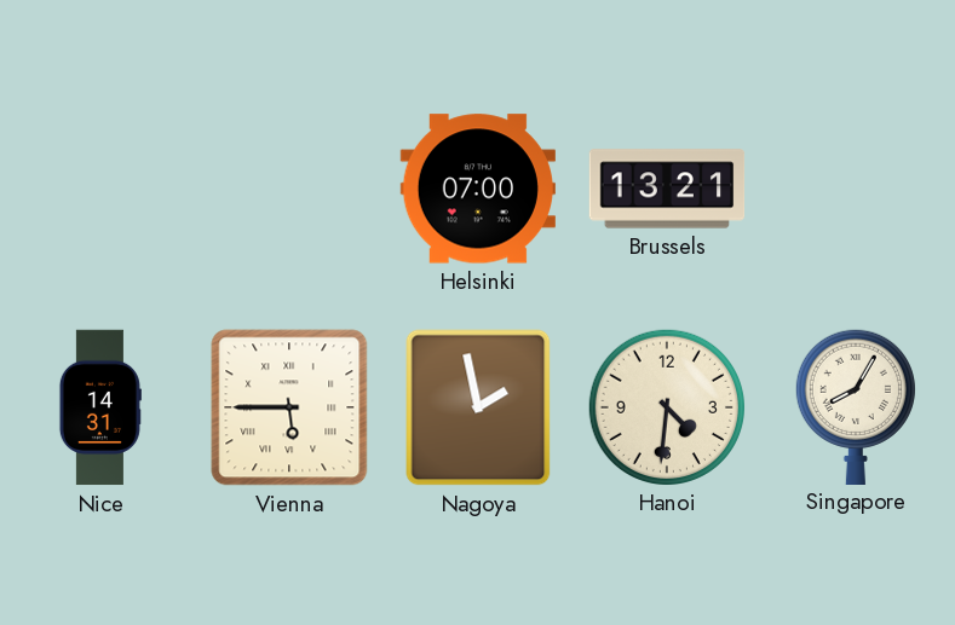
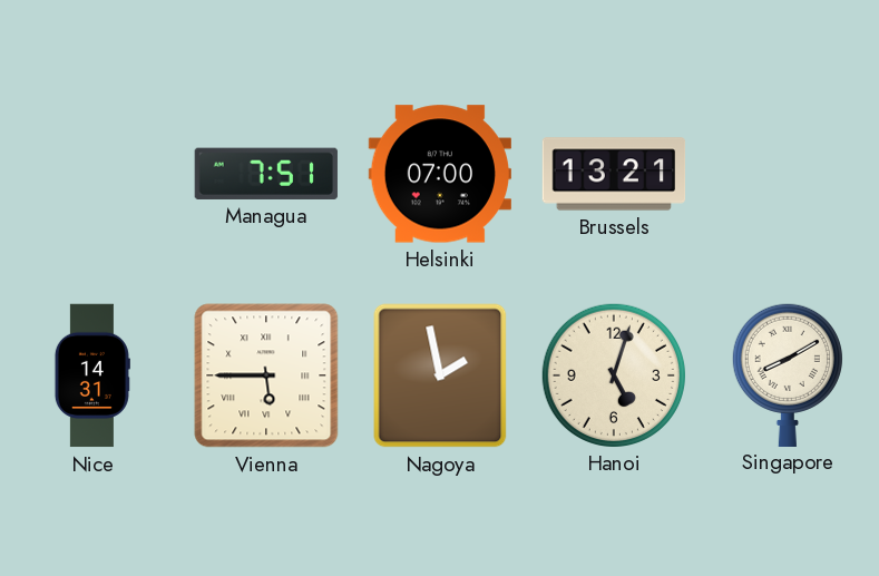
Managua: none -> 7:51
Hanoi: 4:31 -> 5:03
Singapore: 8:05 -> 8:10
